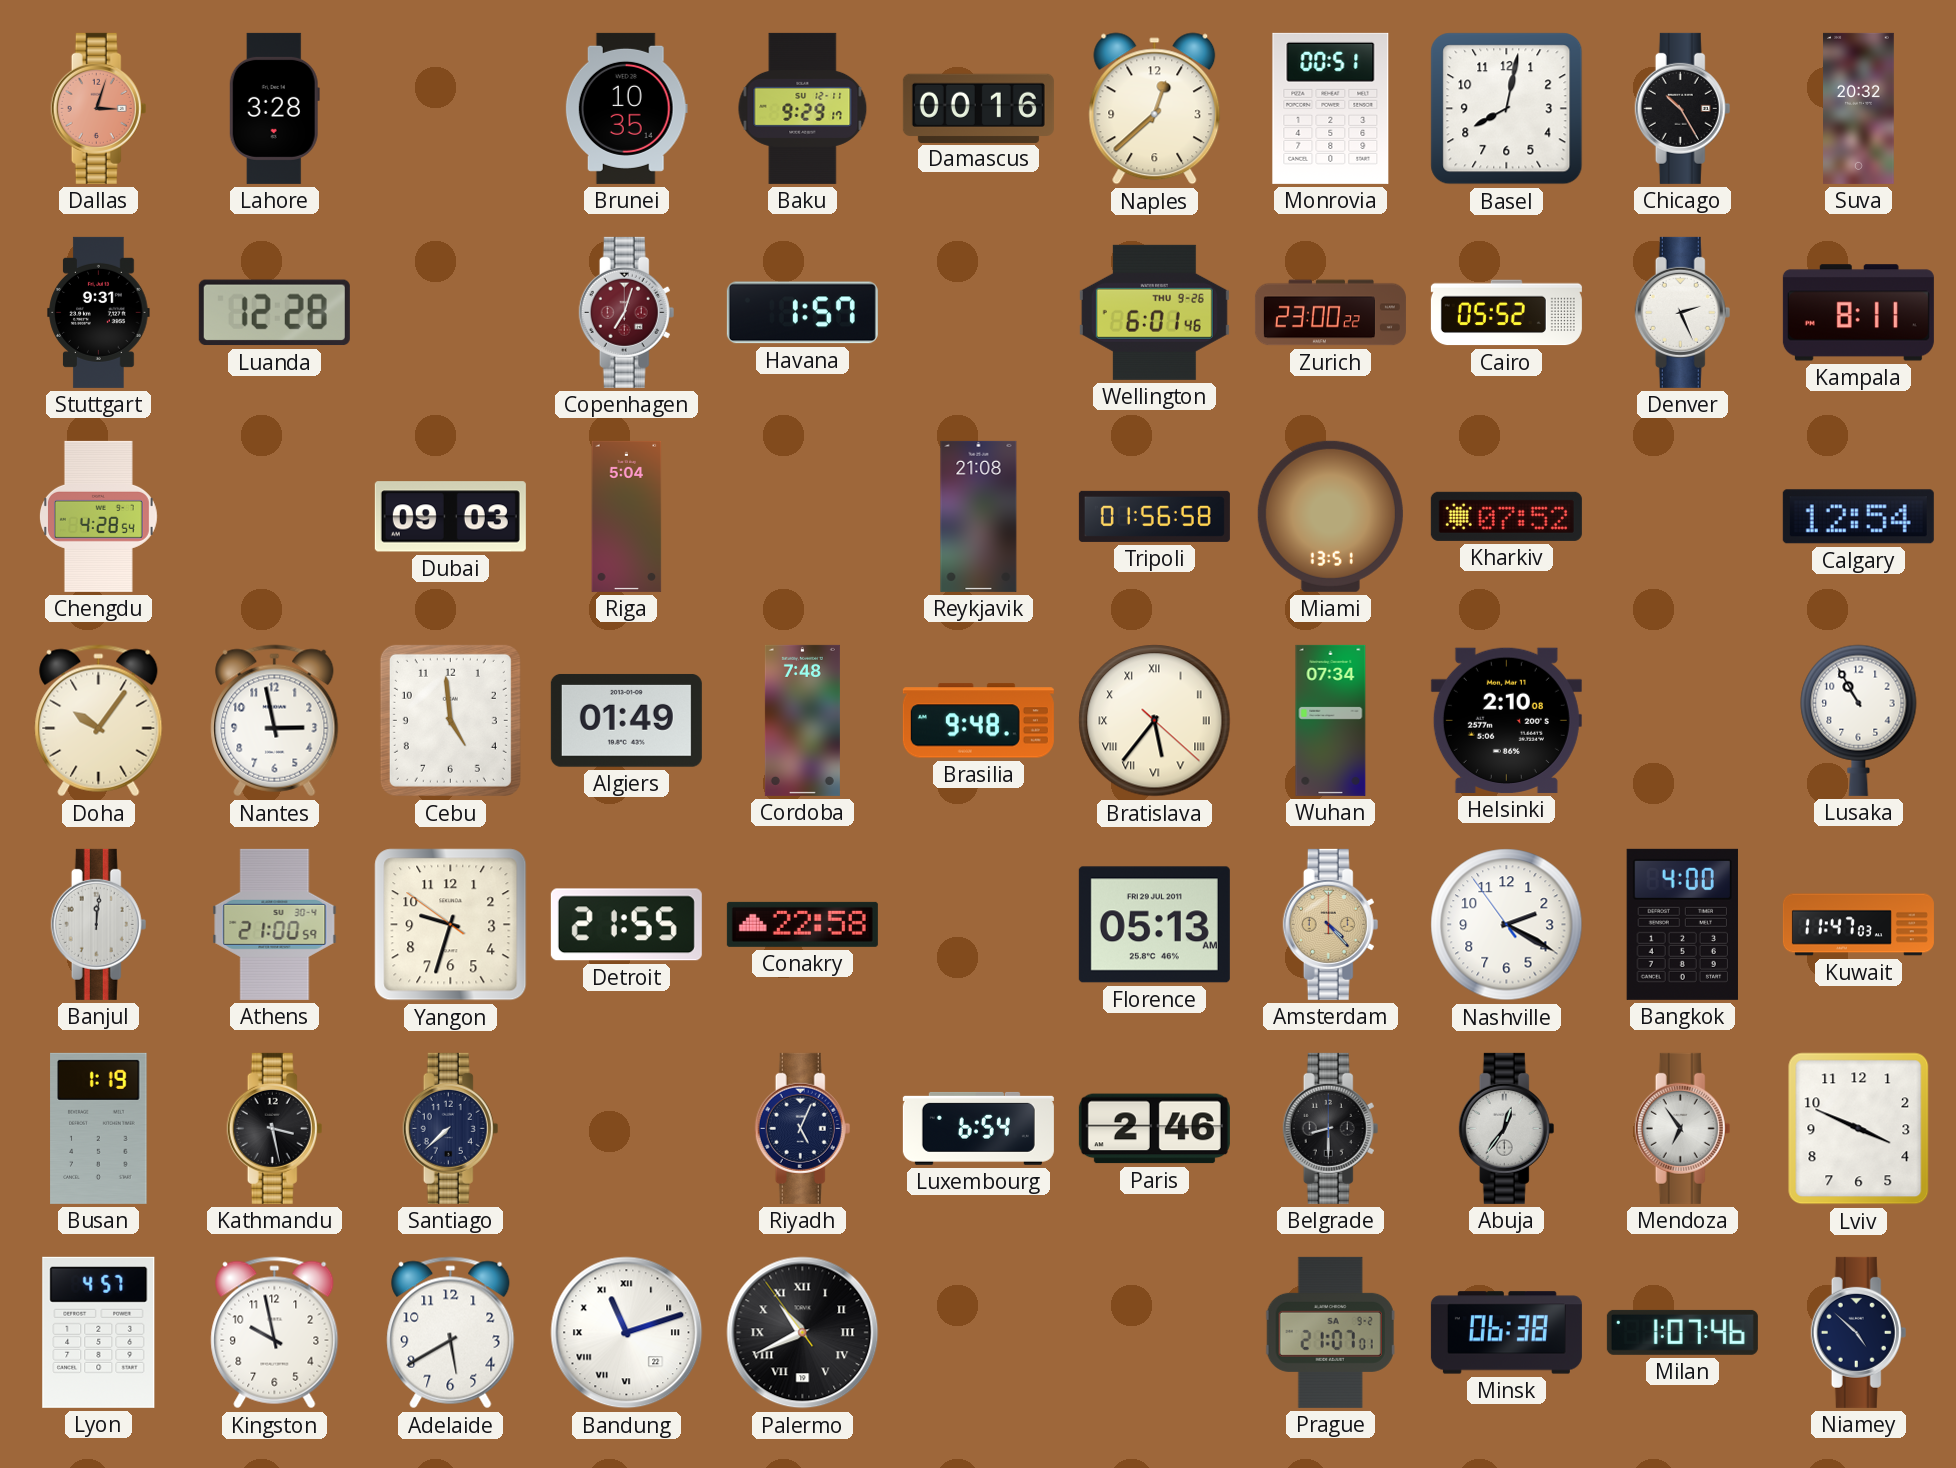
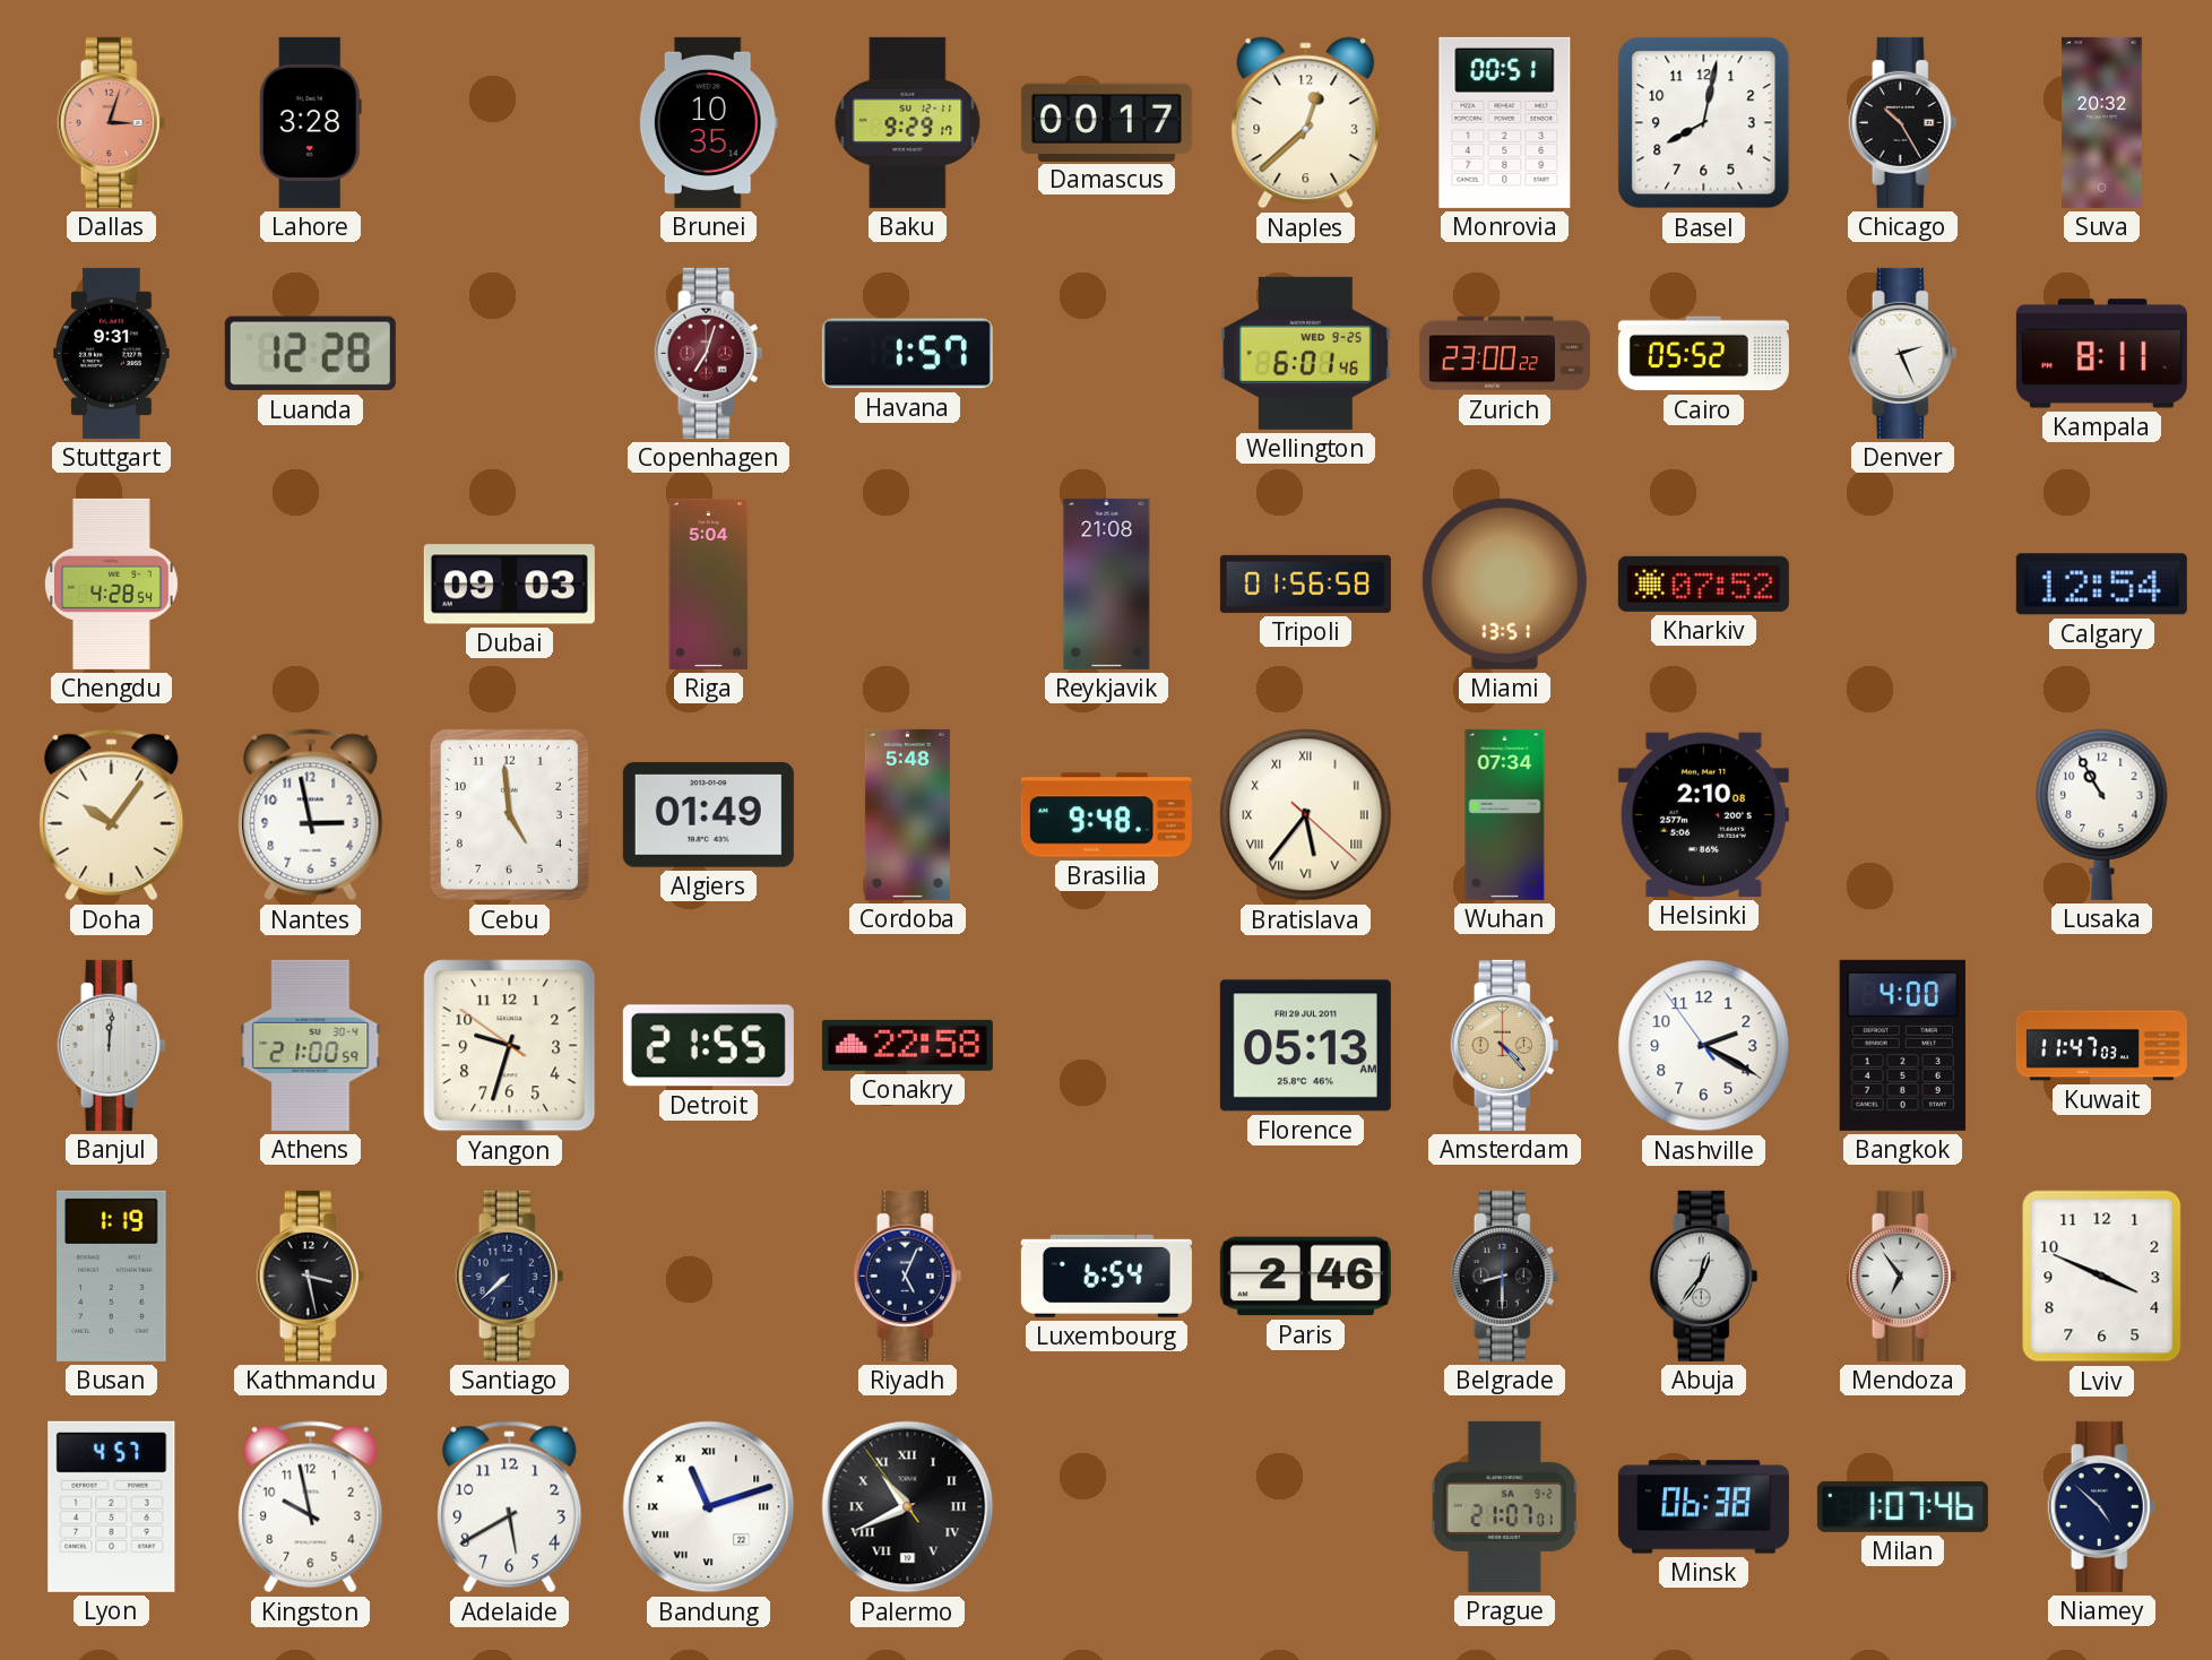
Damascus: 00:16 -> 00:17
Wellington date: THU 9-26 -> WED 9-25
Cordoba: 7:48 -> 5:48
